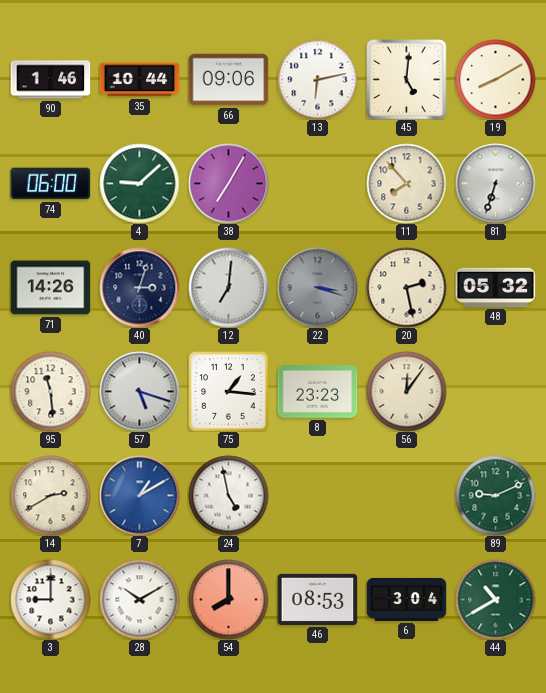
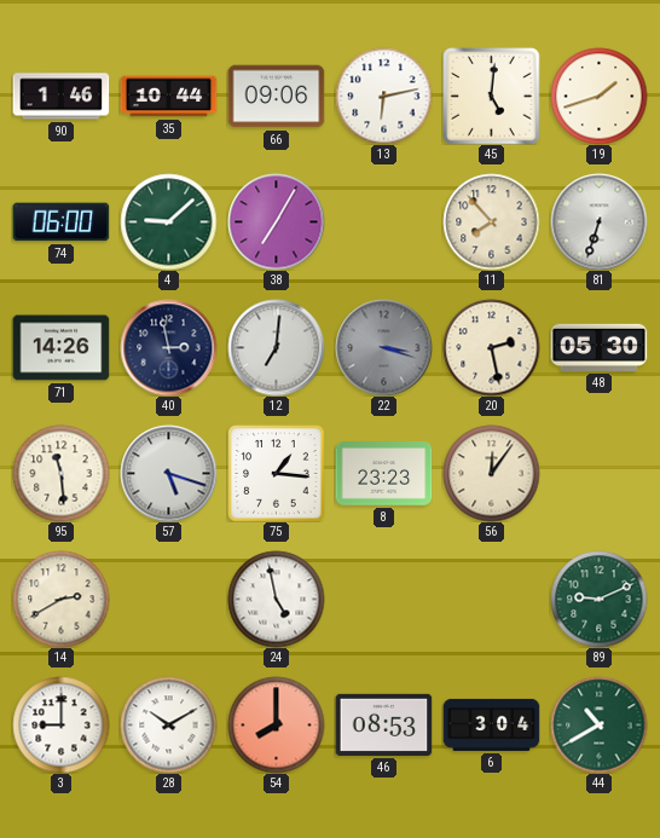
19: 8:10 -> 1:42
40: 3:03 -> 2:58
48: 05:32 -> 05:30
7: 1:10 -> none
